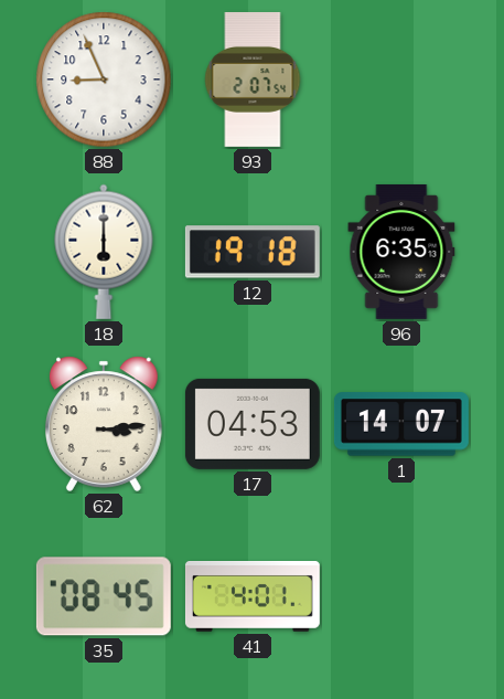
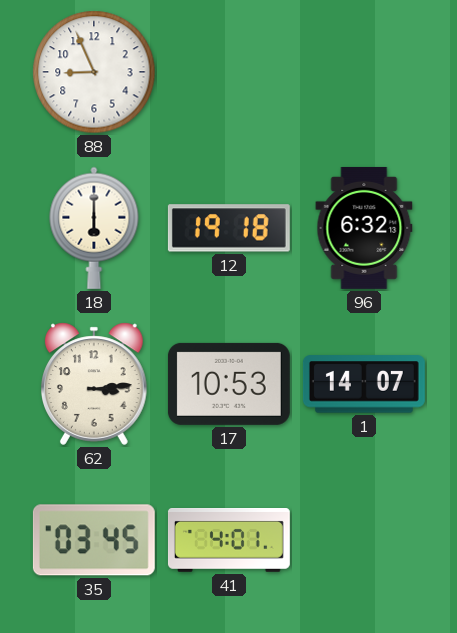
93: 2:07 -> none
96: 6:35 -> 6:32
17: 04:53 -> 10:53
35: 08:45 -> 03:45
